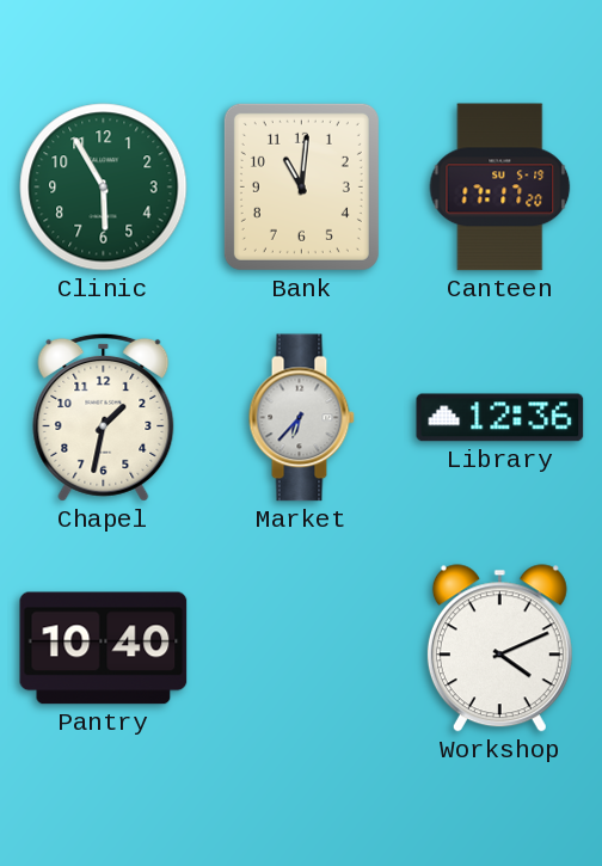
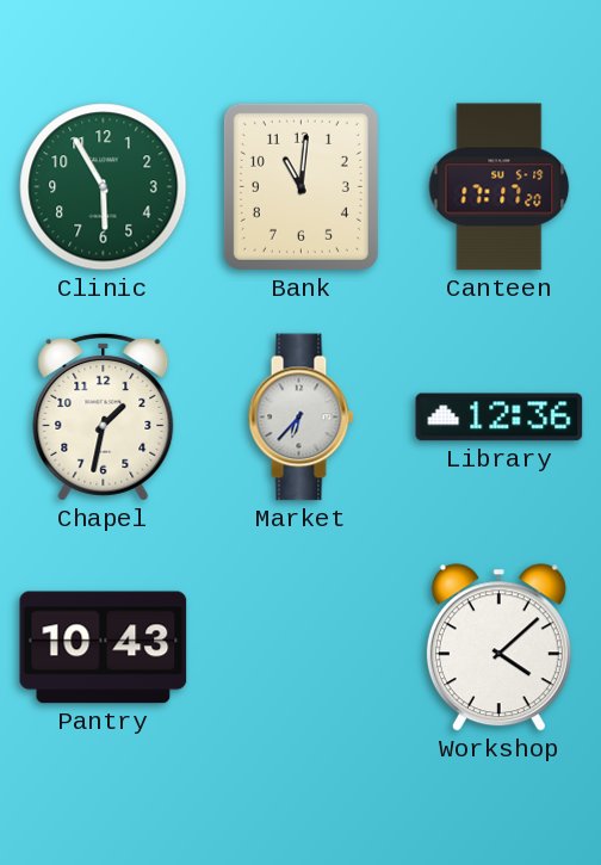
Pantry: 10:40 -> 10:43
Workshop: 4:11 -> 4:08
